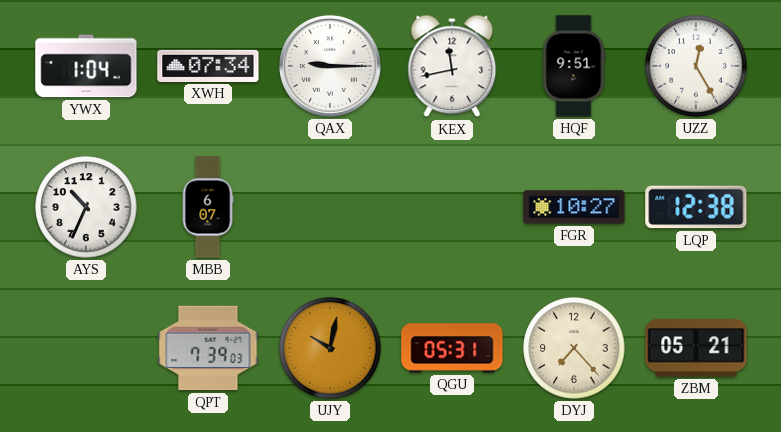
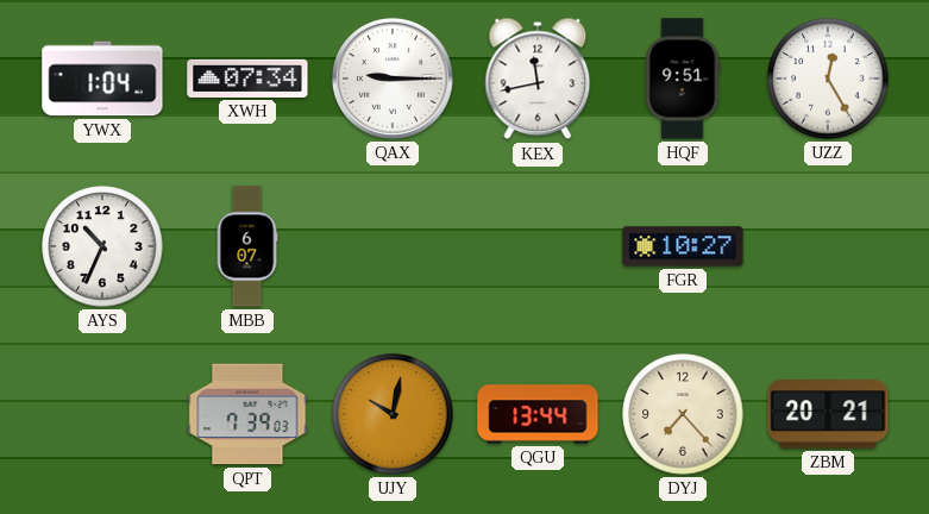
LQP: 12:38 -> none
QGU: 05:31 -> 13:44
ZBM: 05:21 -> 20:21
